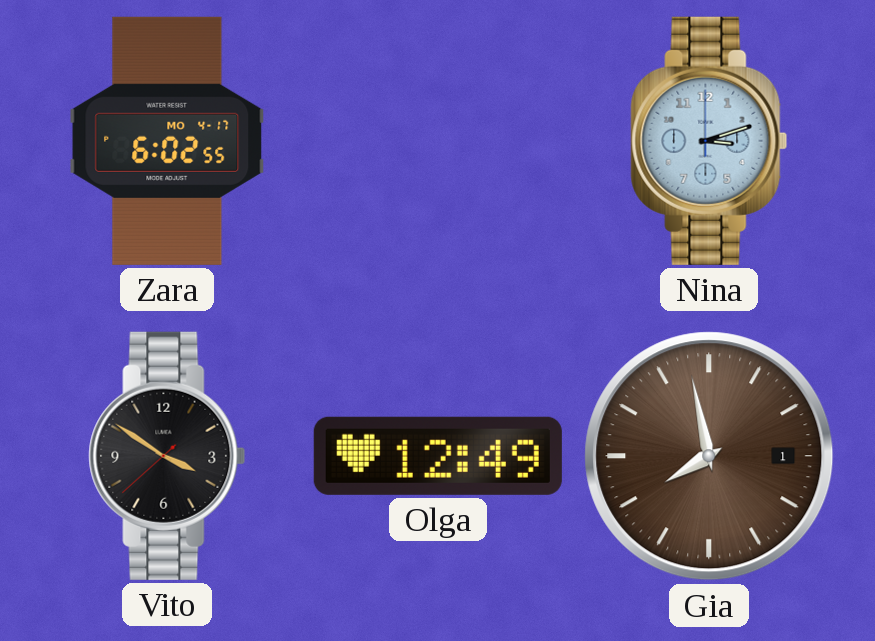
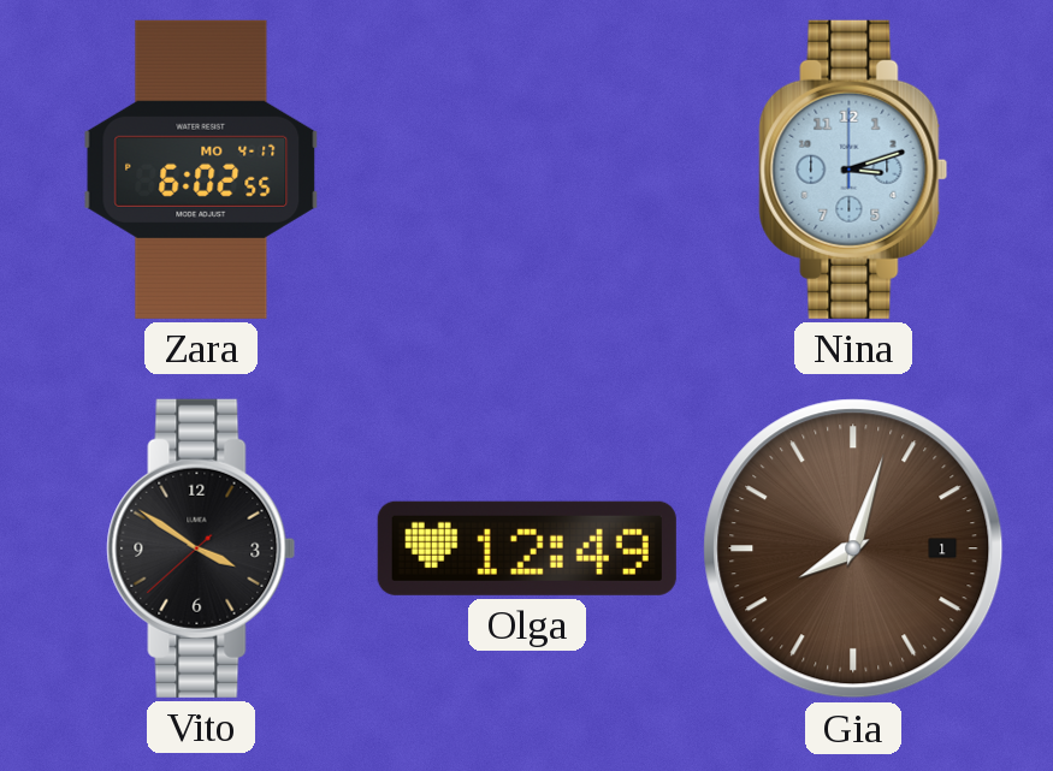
Gia: 7:58 -> 8:03
